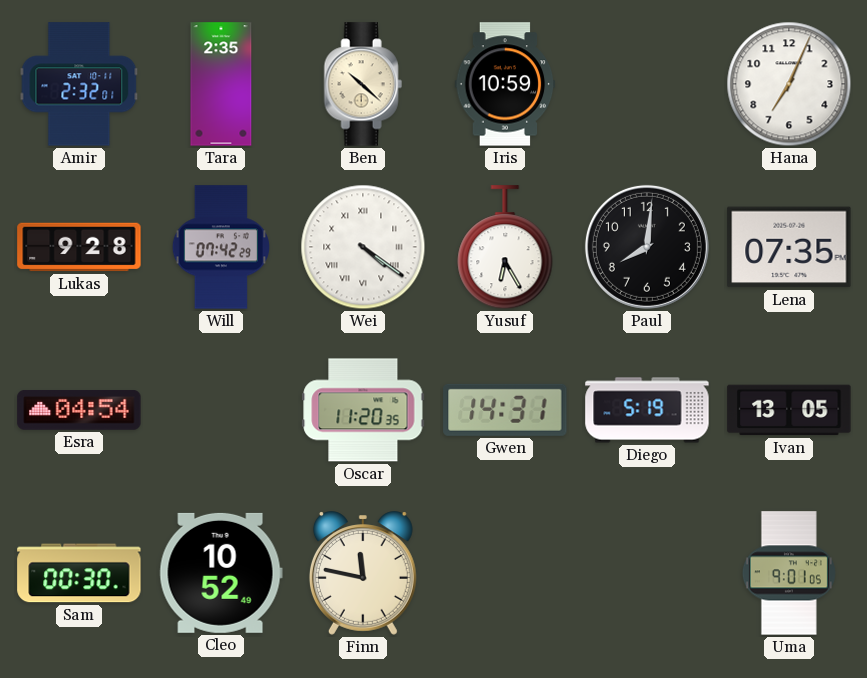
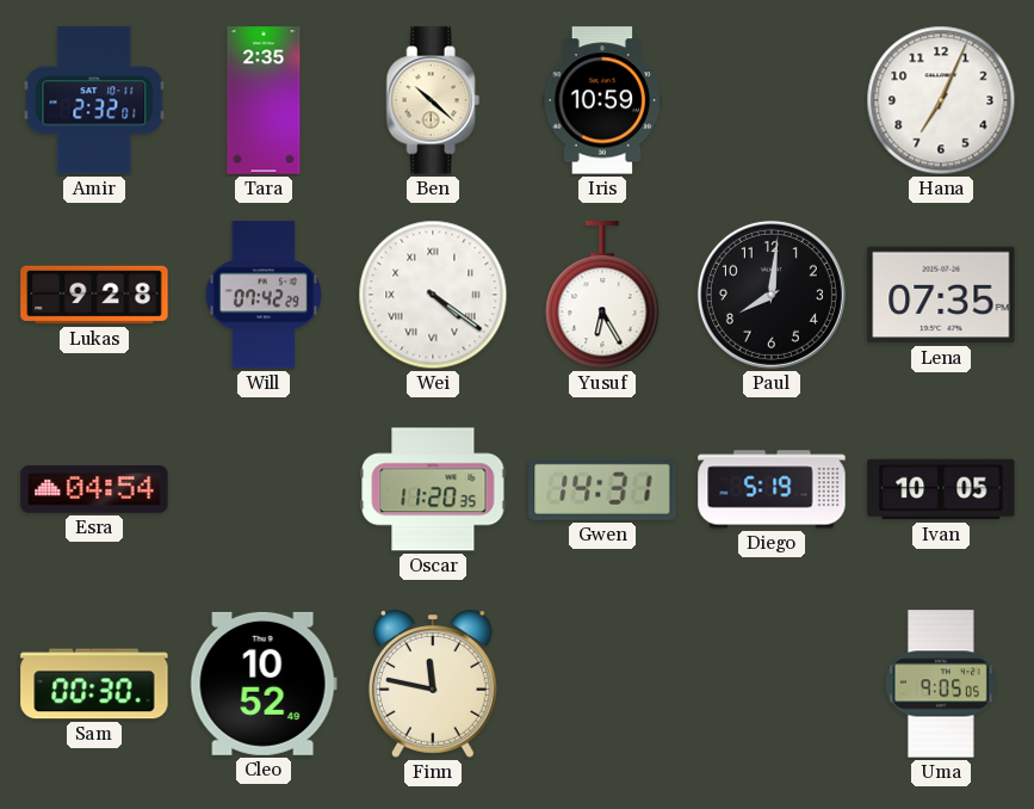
Ivan: 13:05 -> 10:05
Uma: 9:01 -> 9:05
